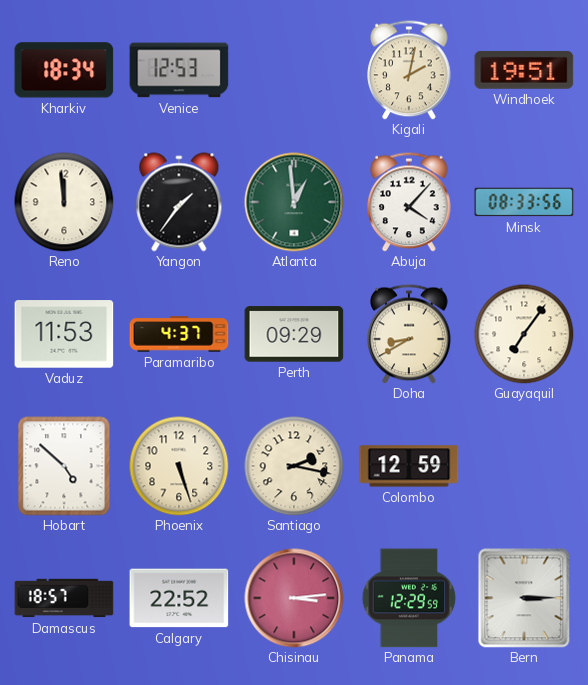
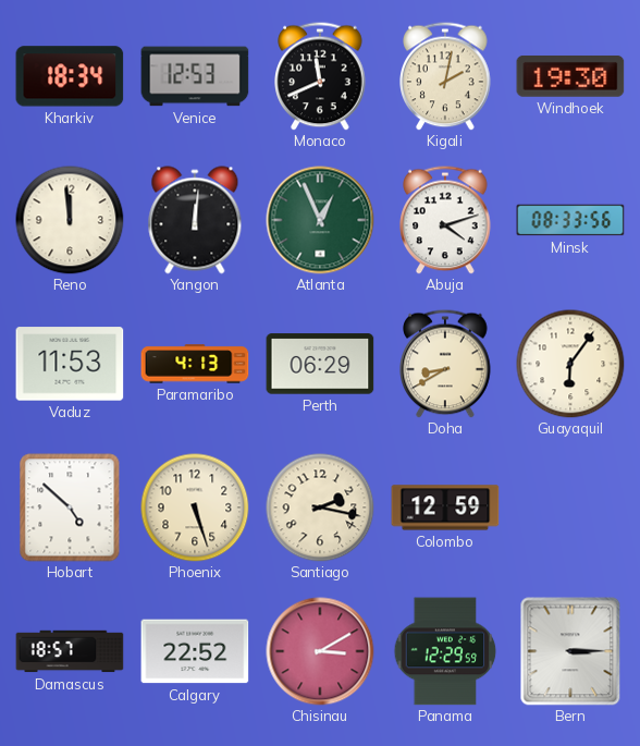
Monaco: none -> 11:41
Windhoek: 19:51 -> 19:30
Yangon: 1:36 -> 12:01
Atlanta: 12:59 -> 12:56
Abuja: 4:07 -> 4:12
Paramaribo: 4:37 -> 4:13
Perth: 09:29 -> 06:29
Guayaquil: 7:06 -> 6:06
Chisinau: 3:14 -> 3:10
